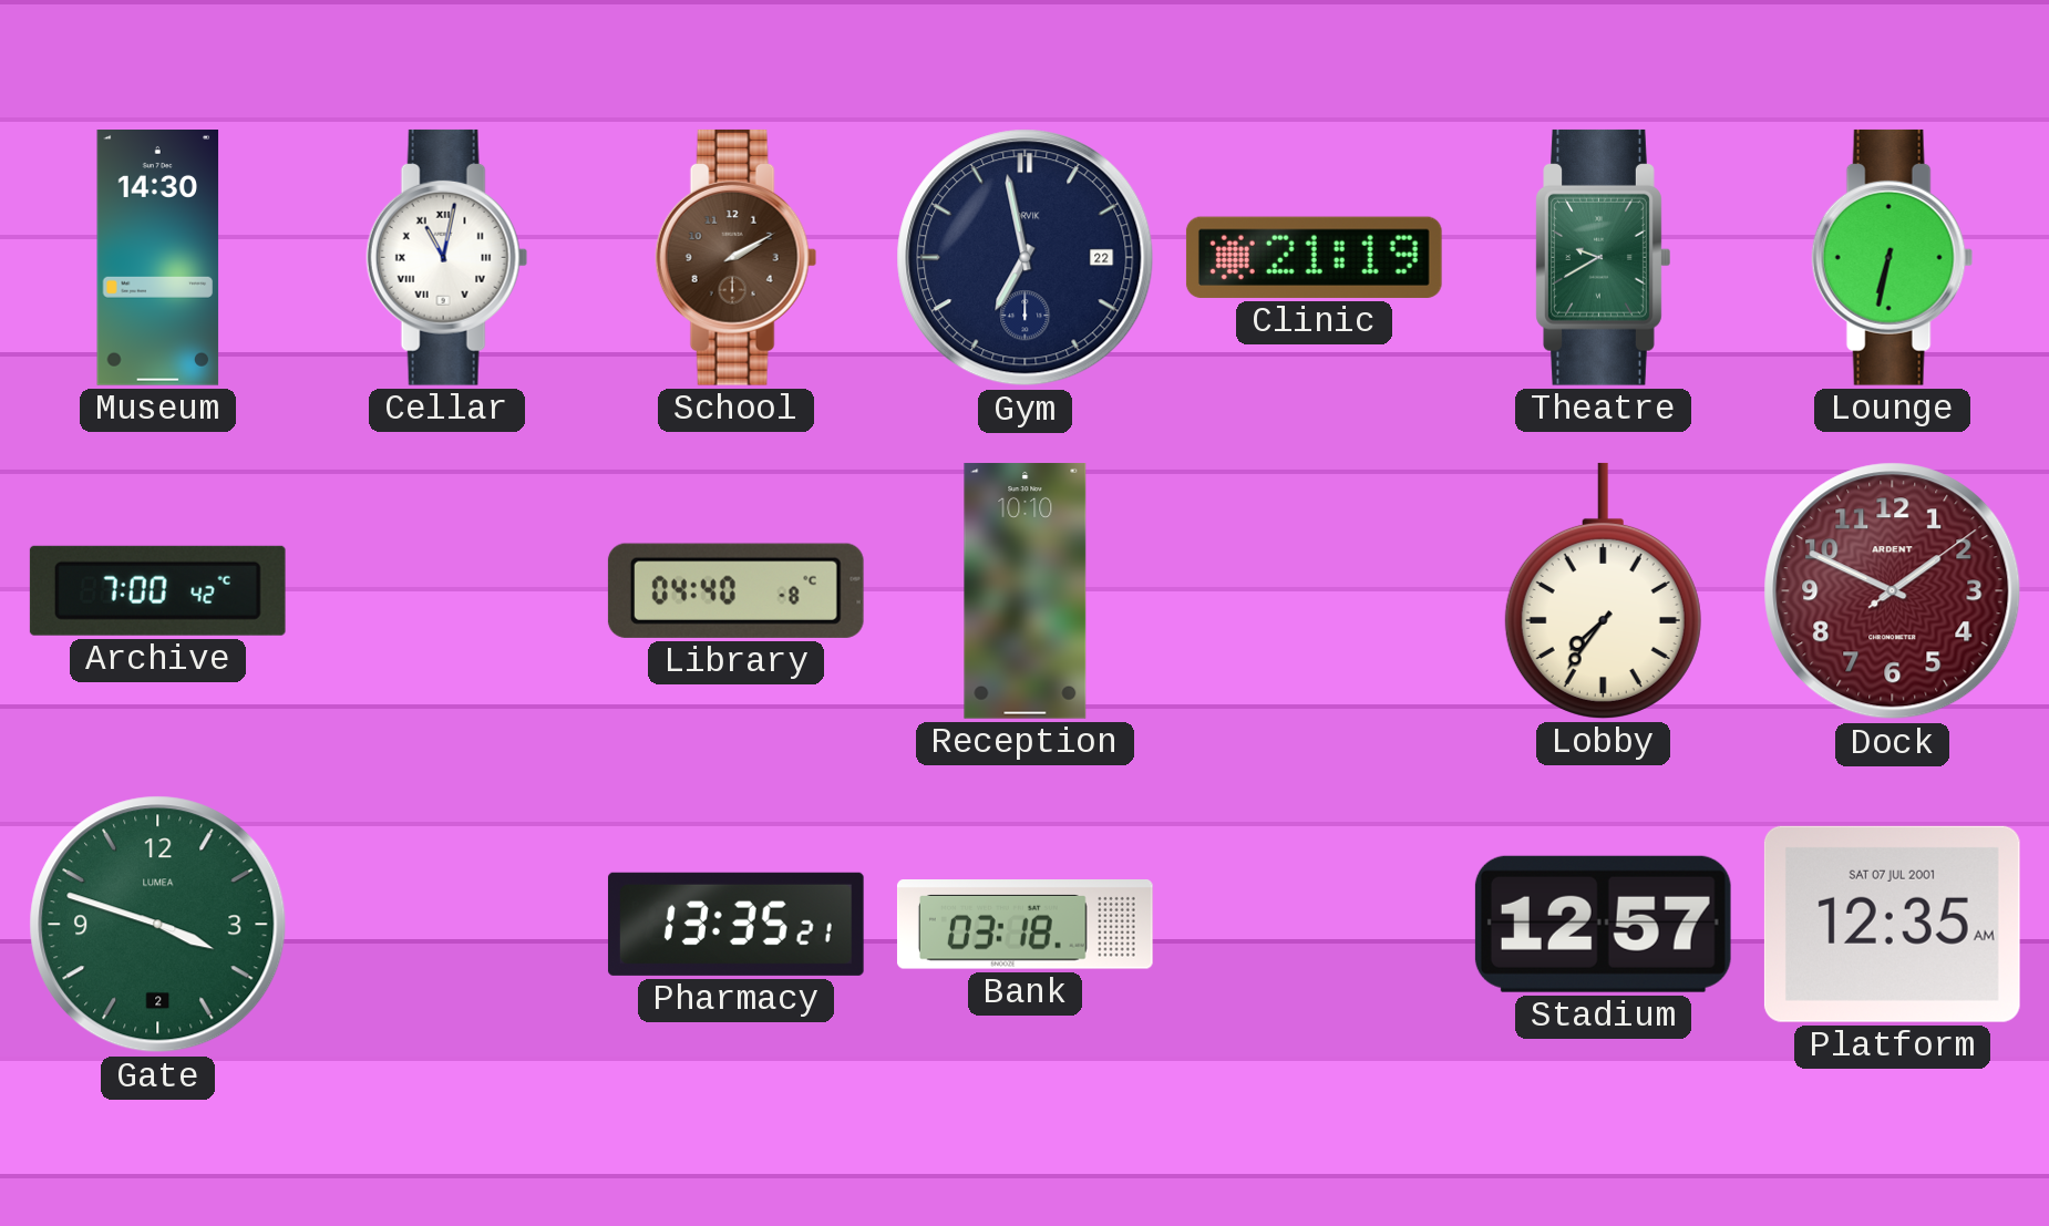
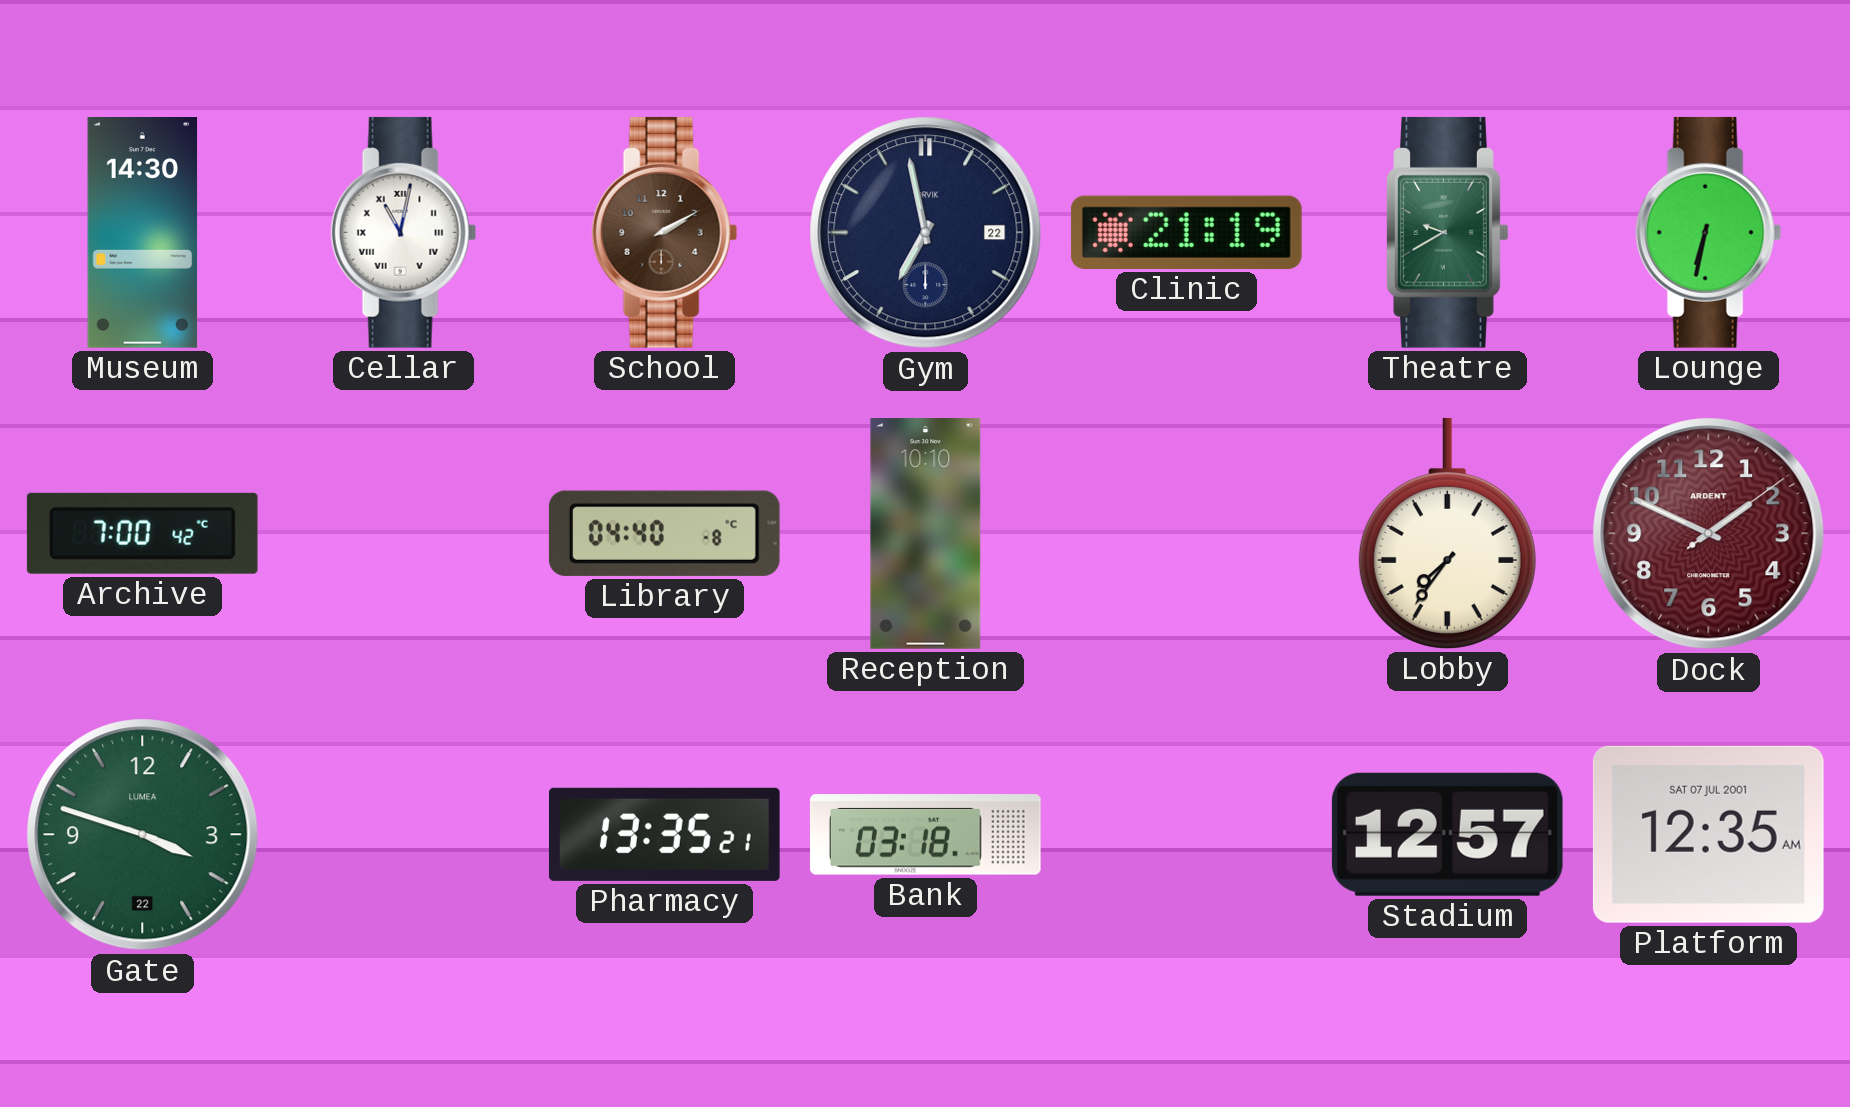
Gate date: 2 -> 22
